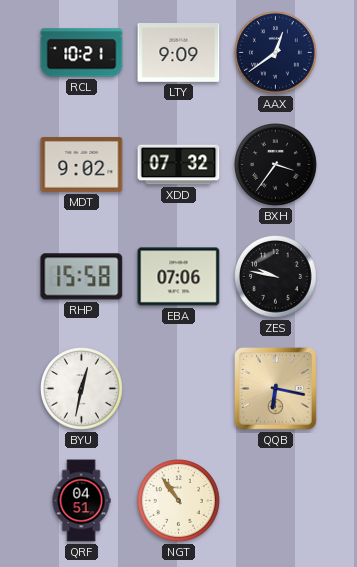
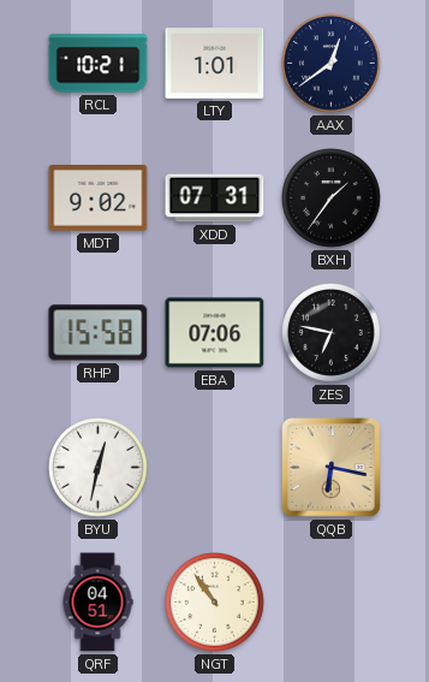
LTY: 9:09 -> 1:01
XDD: 07:32 -> 07:31
BXH: 3:36 -> 1:36
ZES: 9:47 -> 6:47
